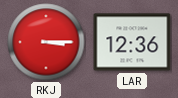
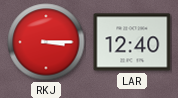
LAR: 12:36 -> 12:40
